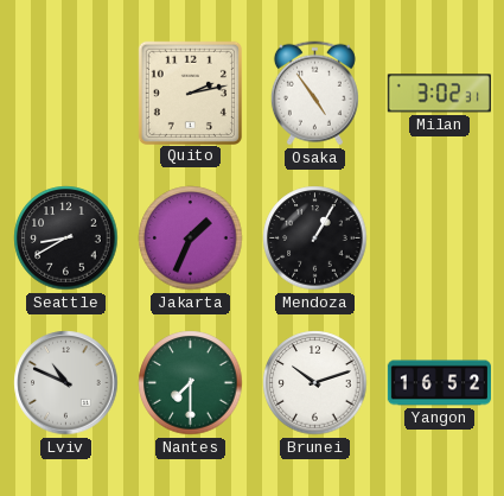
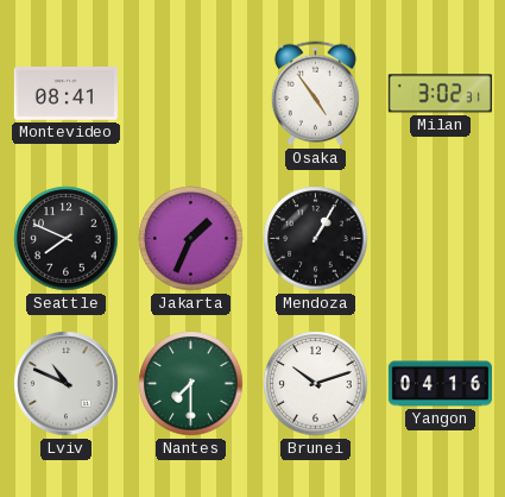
Montevideo: none -> 08:41
Quito: 2:13 -> none
Seattle: 8:40 -> 7:49
Yangon: 16:52 -> 04:16
